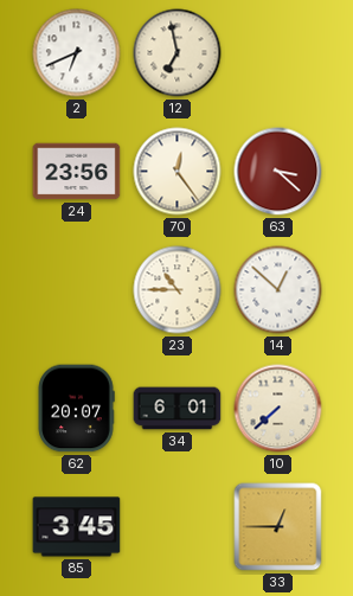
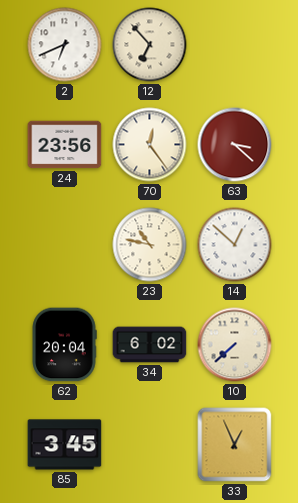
12: 6:58 -> 6:53
23: 10:45 -> 10:47
62: 20:07 -> 20:04
34: 6:01 -> 6:02
33: 12:45 -> 12:56
